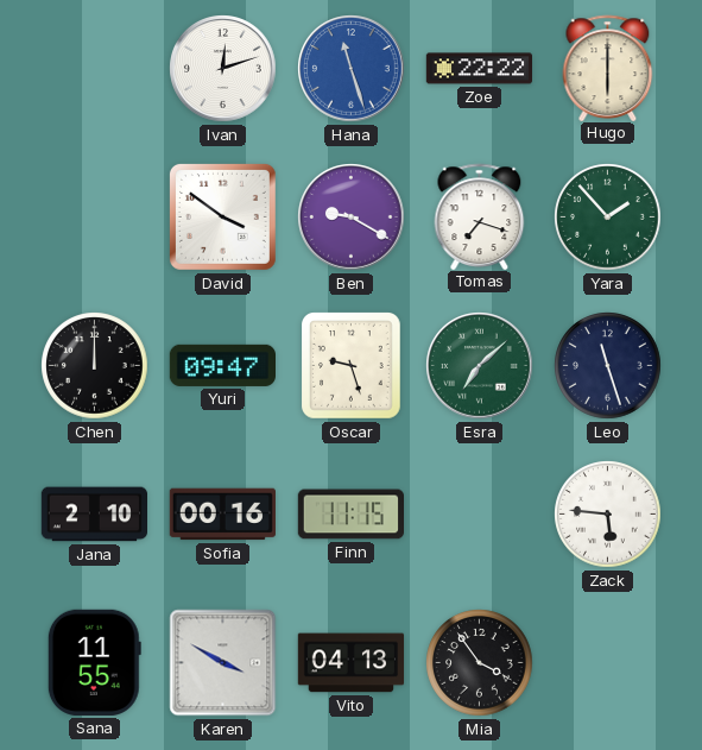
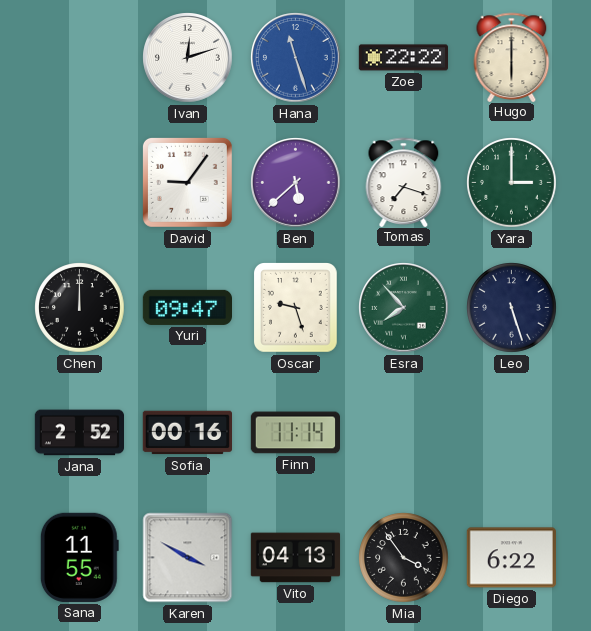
David: 3:51 -> 9:06
Ben: 9:20 -> 5:38
Yara: 1:53 -> 3:00
Esra: 7:08 -> 7:53
Leo: 11:27 -> 5:27
Jana: 2:10 -> 2:52
Finn: 11:15 -> 11:14
Zack: 5:46 -> none
Diego: none -> 6:22
